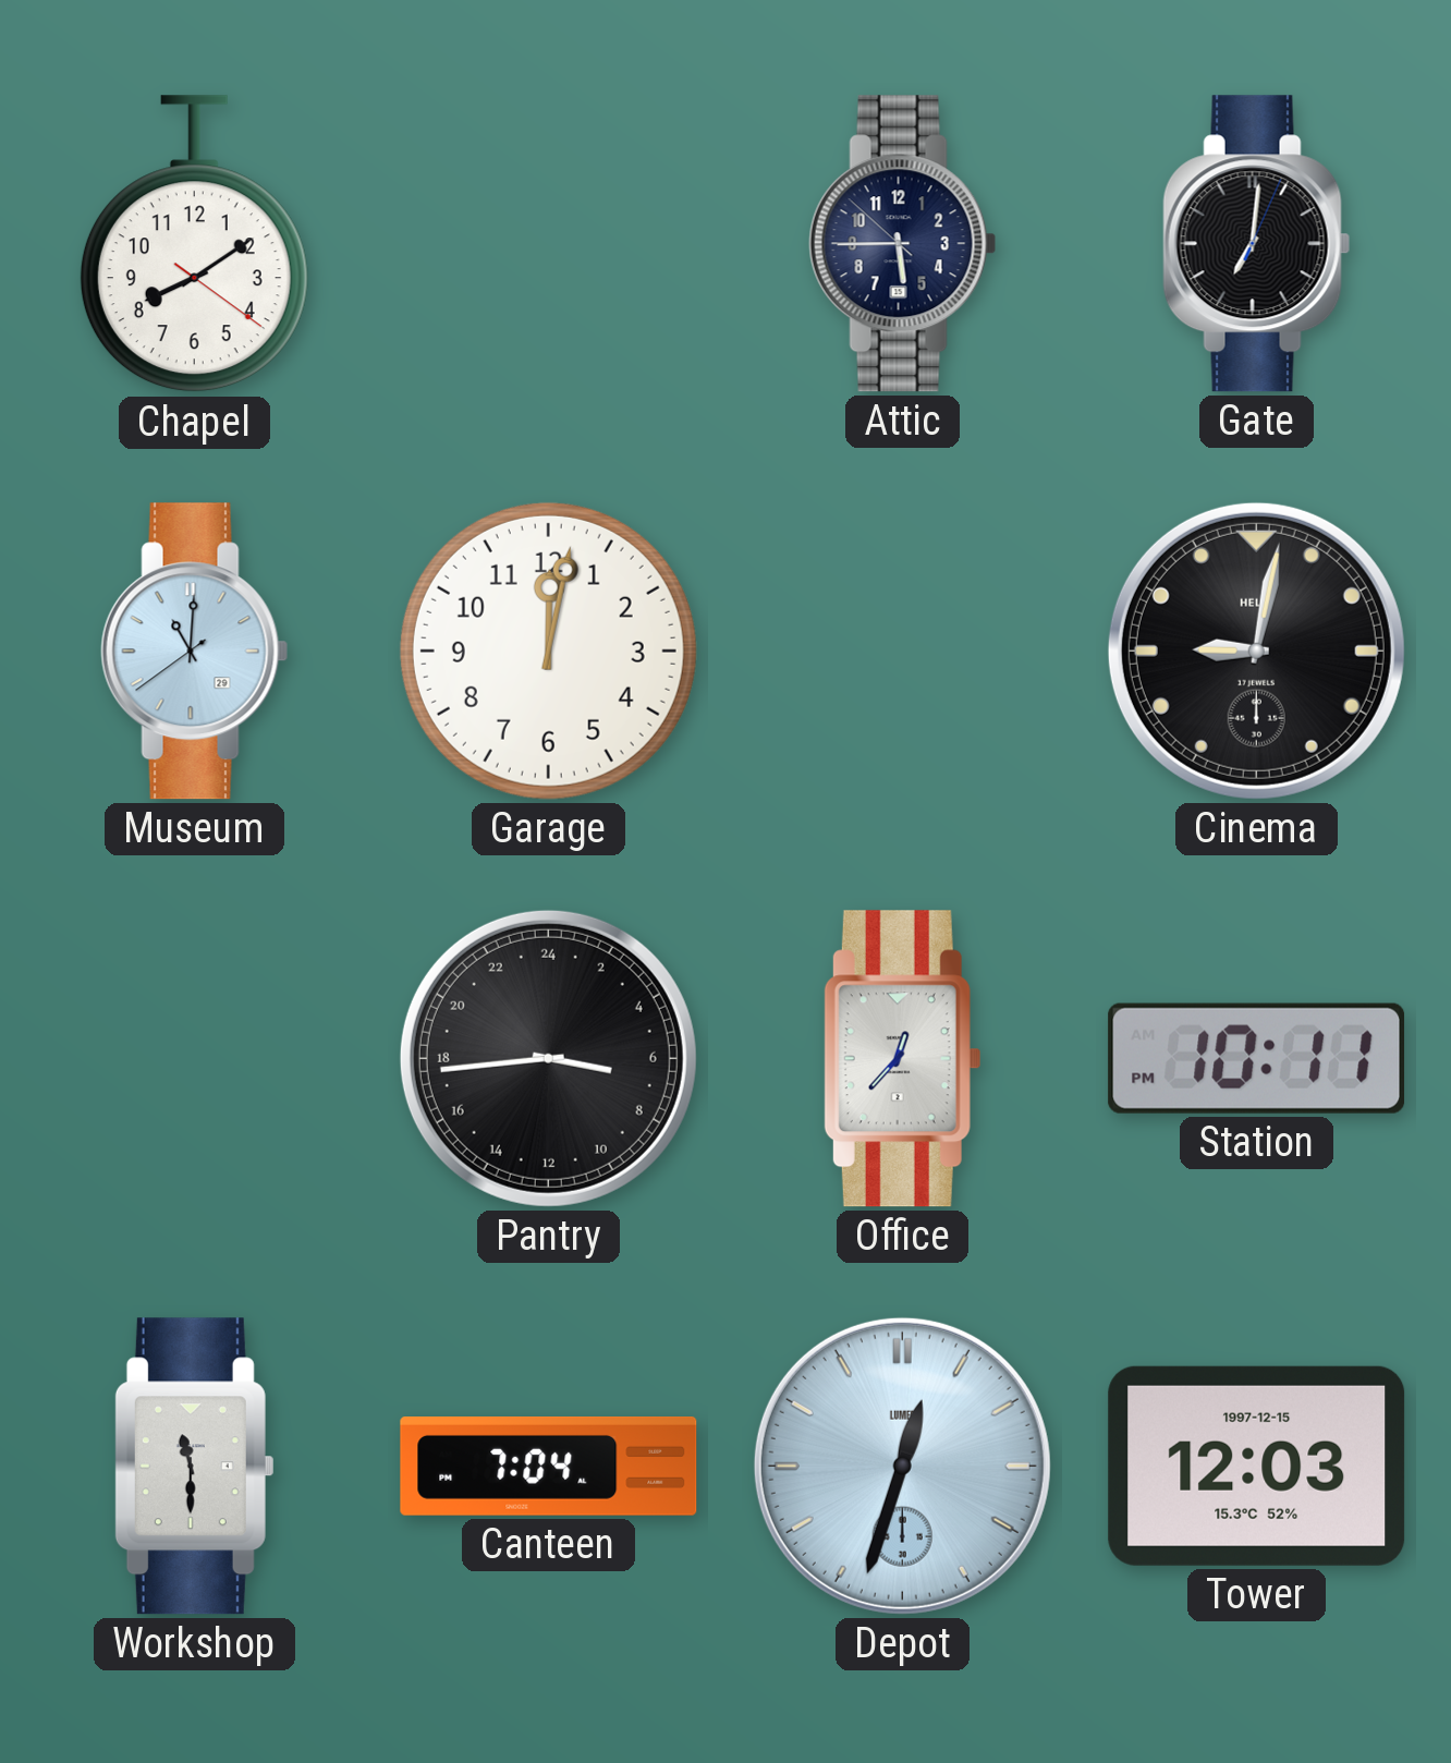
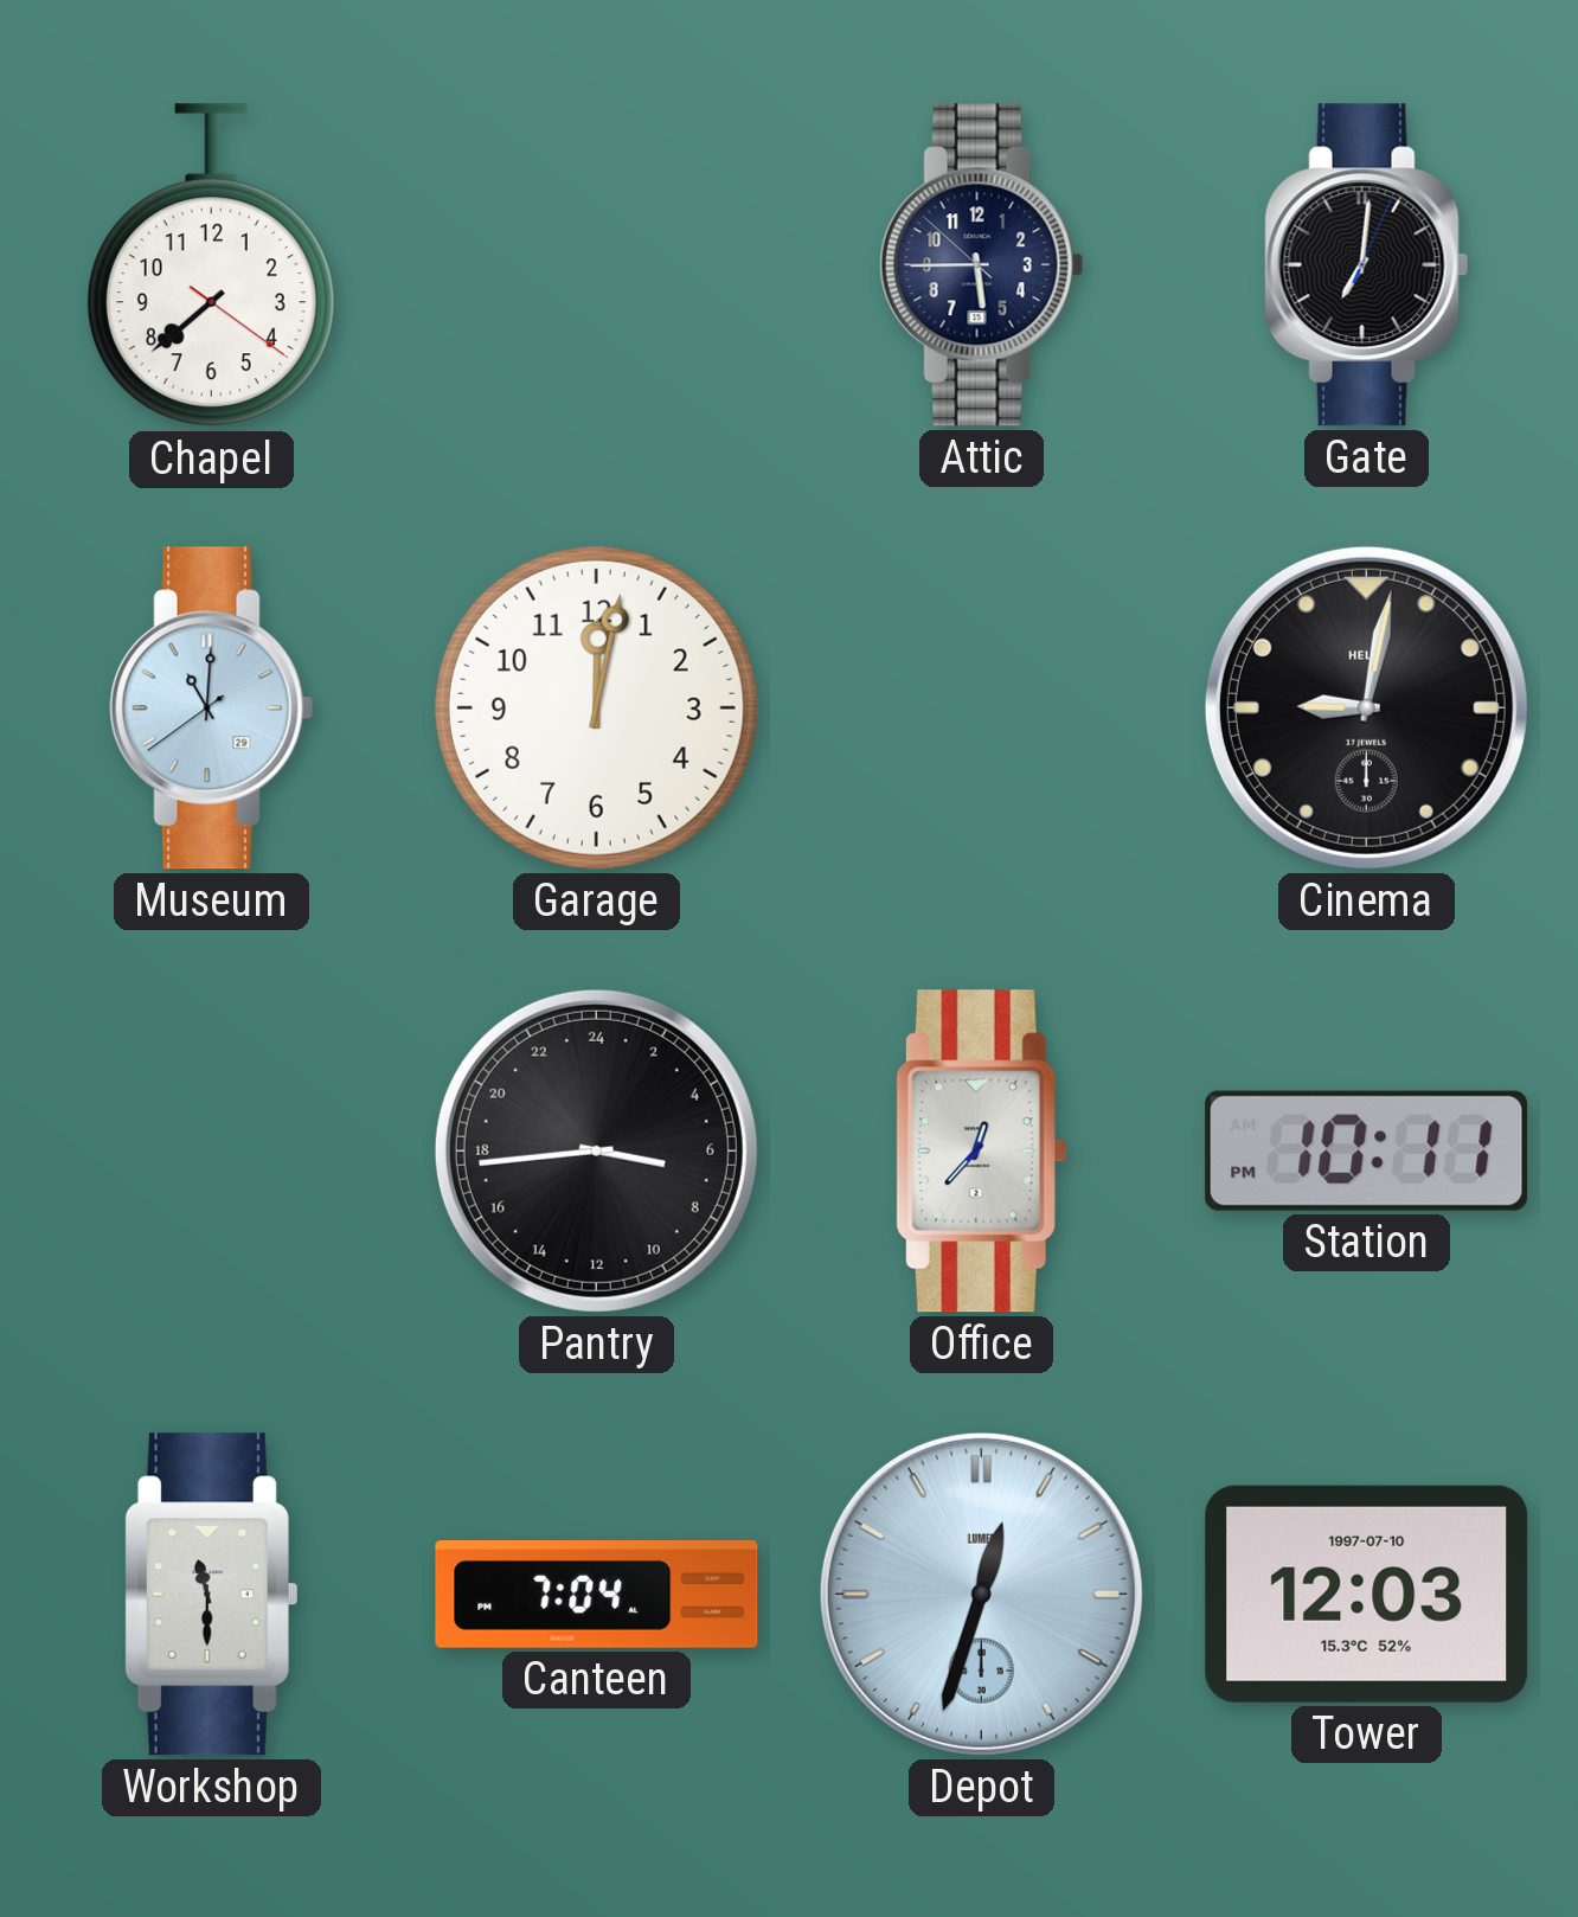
Chapel: 8:09 -> 7:38
Tower date: 1997-12-15 -> 1997-07-10
